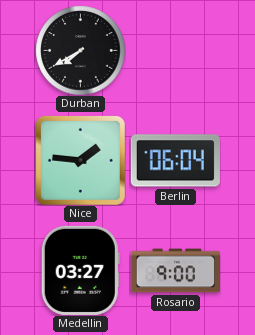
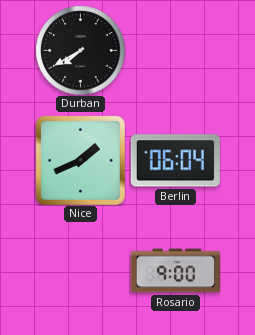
Nice: 1:46 -> 1:41
Medellin: 03:27 -> none
